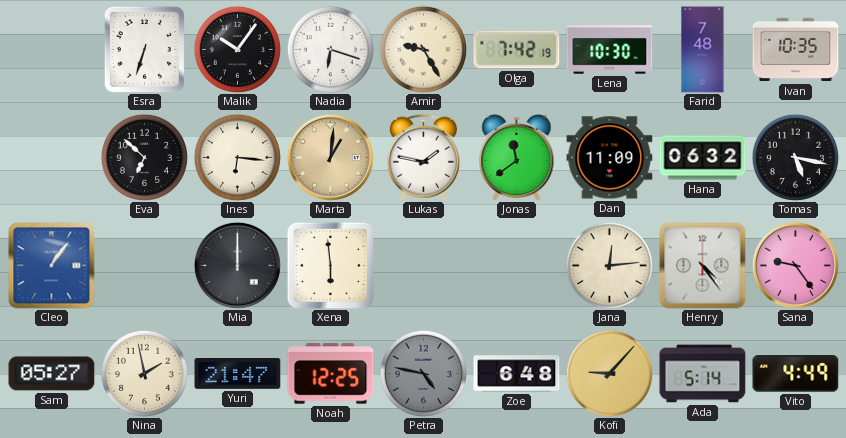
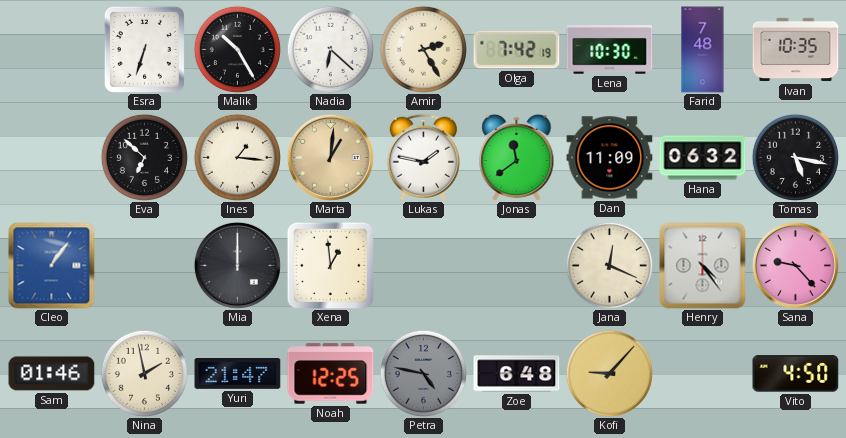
Malik: 10:06 -> 10:25
Nadia: 6:18 -> 6:22
Amir: 9:25 -> 2:25
Ines: 6:16 -> 1:16
Xena: 5:59 -> 12:59
Jana: 12:14 -> 12:19
Sana: 9:24 -> 9:23
Sam: 05:27 -> 01:46
Ada: 5:14 -> none
Vito: 4:49 -> 4:50
